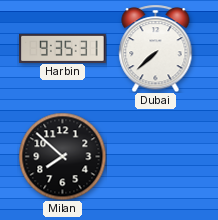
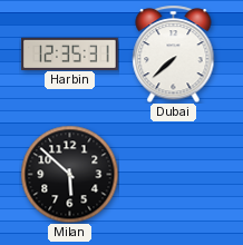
Harbin: 9:35 -> 12:35
Milan: 7:52 -> 5:52
